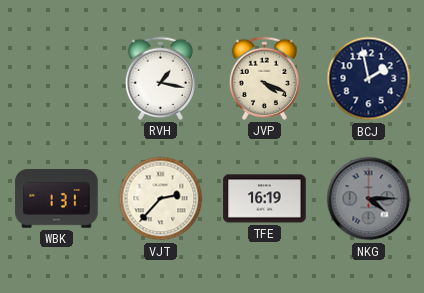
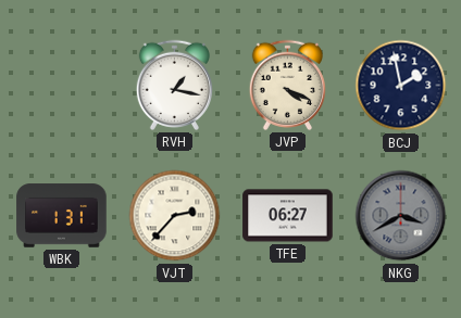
TFE: 16:19 -> 06:27
NKG: 4:15 -> 3:40
